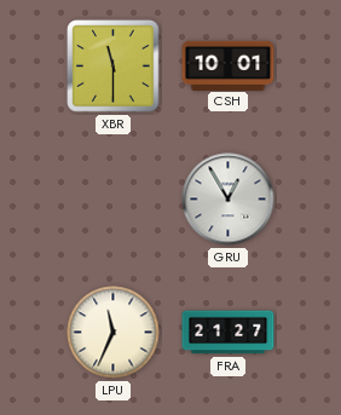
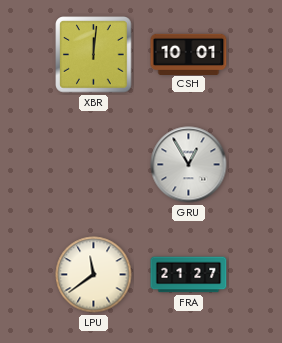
XBR: 11:30 -> 12:01
LPU: 11:34 -> 11:39
